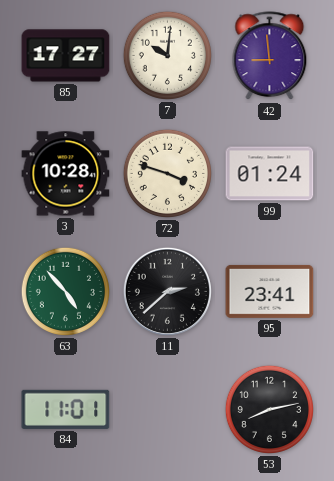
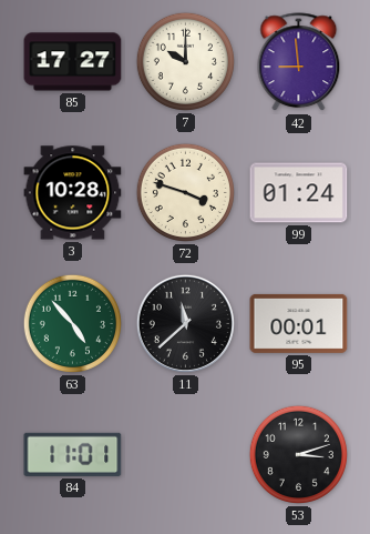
7: 10:01 -> 10:00
11: 2:38 -> 11:38
95: 23:41 -> 00:01
53: 8:13 -> 3:12
